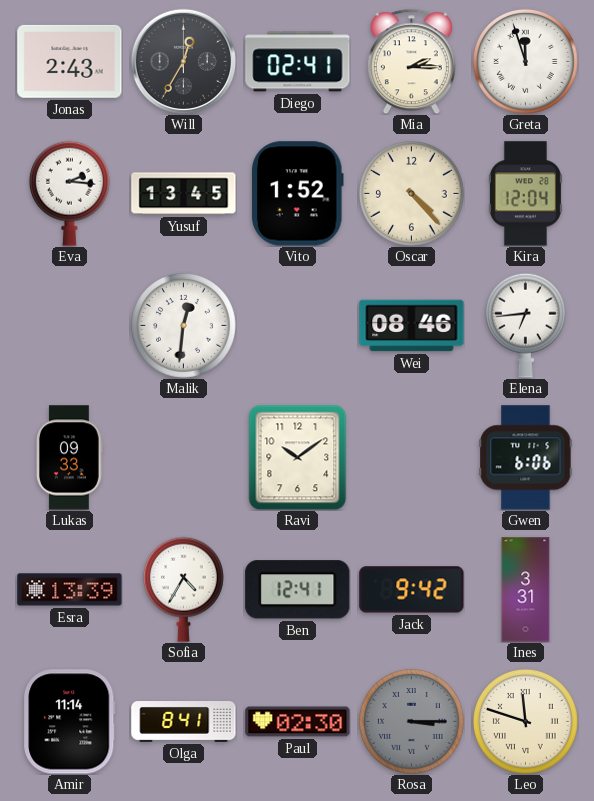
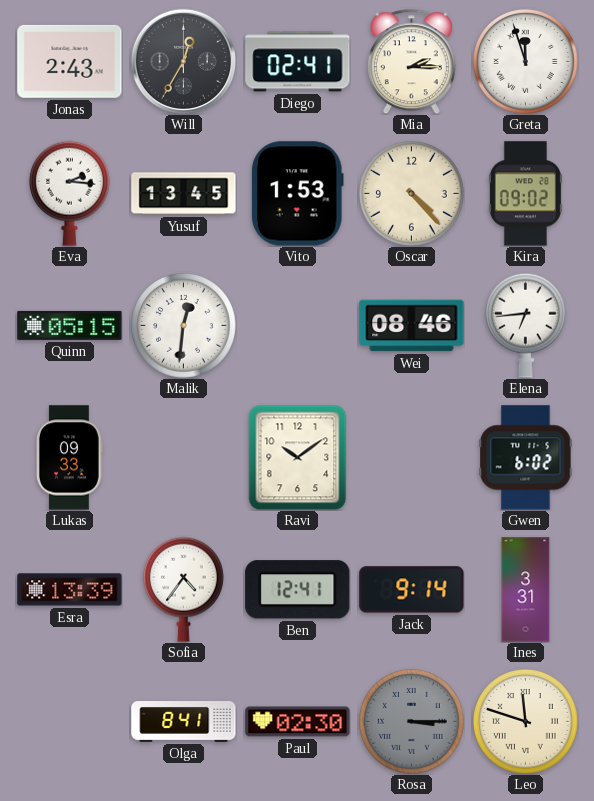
Vito: 1:52 -> 1:53
Kira: 12:04 -> 09:02
Quinn: none -> 05:15
Gwen: 6:06 -> 6:02
Sofia: 4:35 -> 4:36
Jack: 9:42 -> 9:14
Amir: 11:14 -> none
